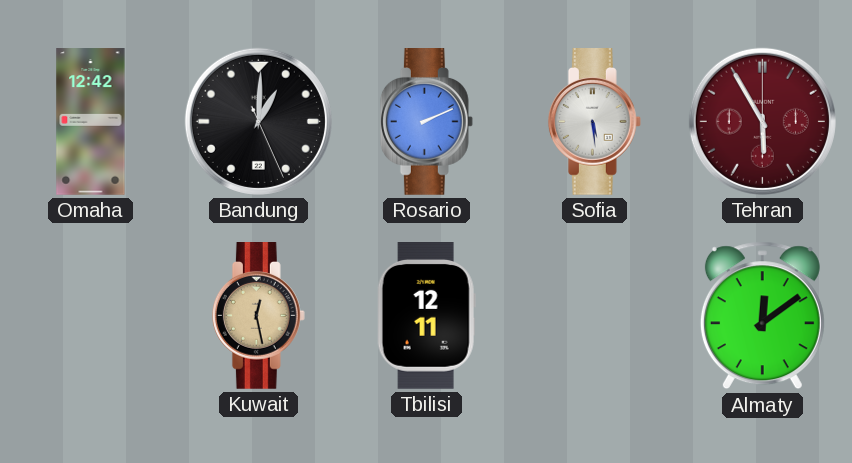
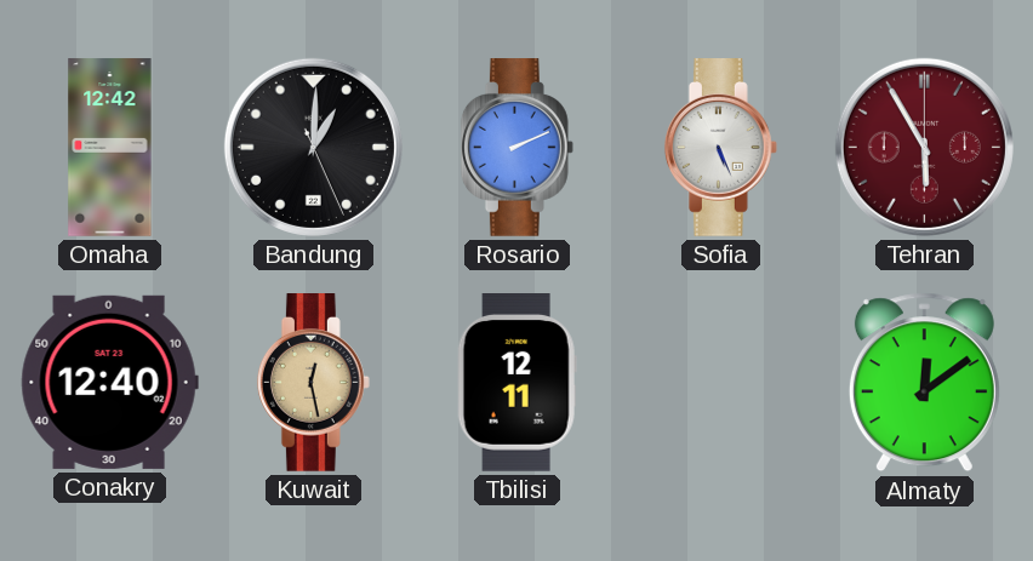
Sofia: 5:29 -> 5:26
Conakry: none -> 12:40
